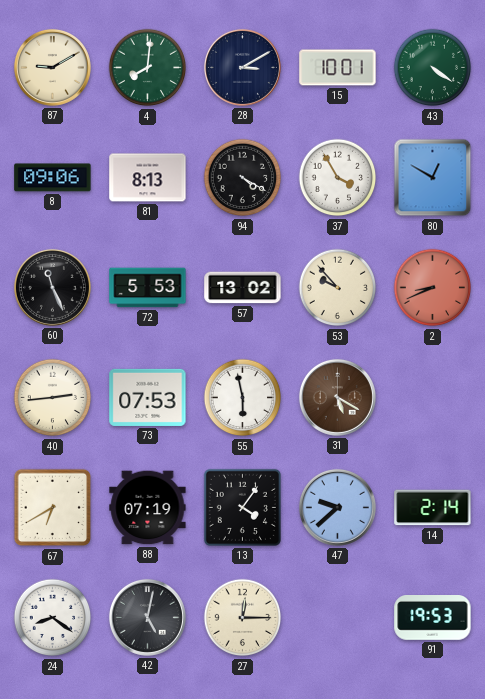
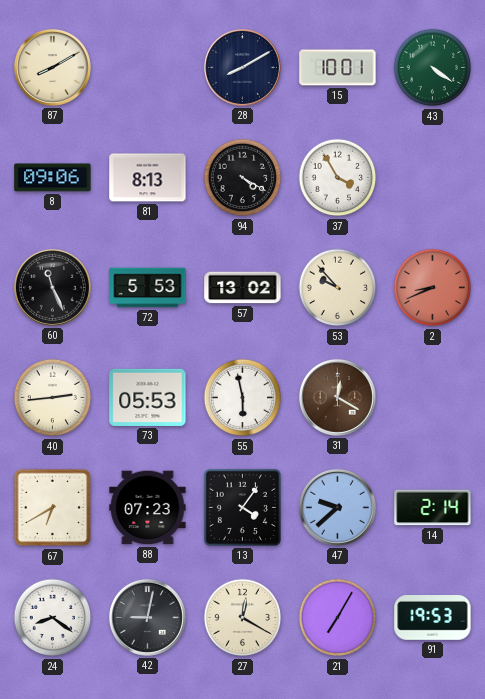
87: 9:10 -> 8:10
4: 8:01 -> none
28: 3:10 -> 8:10
80: 12:50 -> none
73: 07:53 -> 05:53
31: 5:20 -> 12:20
88: 07:19 -> 07:23
42: 5:02 -> 9:02
27: 12:15 -> 12:20
21: none -> 7:05
